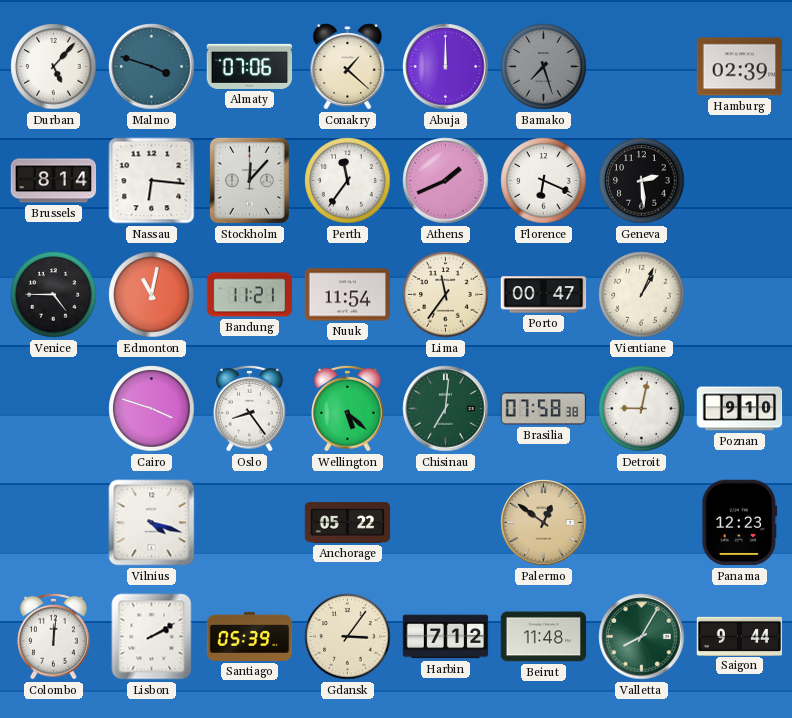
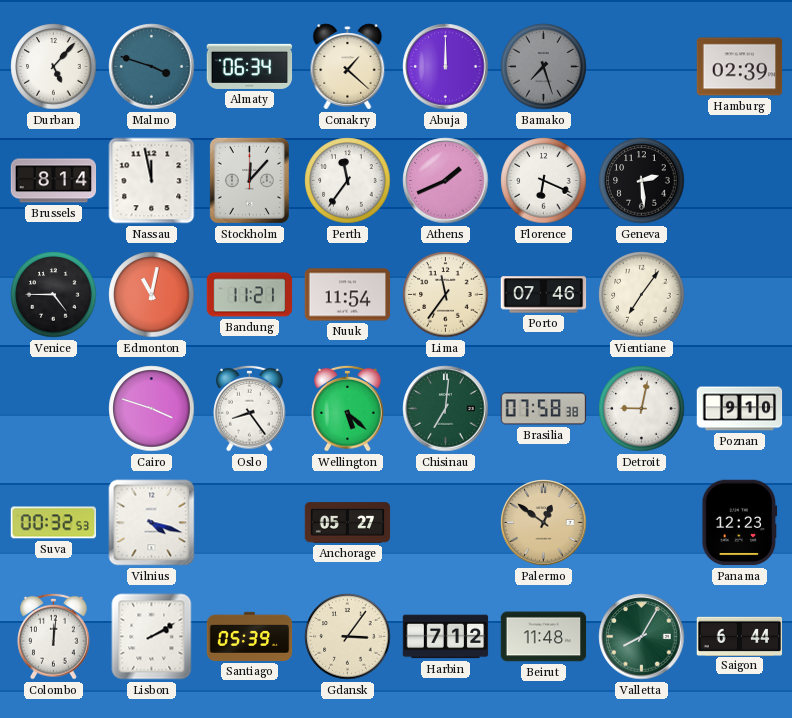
Almaty: 07:06 -> 06:34
Nassau: 6:16 -> 11:58
Porto: 00:47 -> 07:46
Vientiane: 1:04 -> 7:06
Suva: none -> 00:32
Anchorage: 05:22 -> 05:27
Saigon: 9:44 -> 6:44
